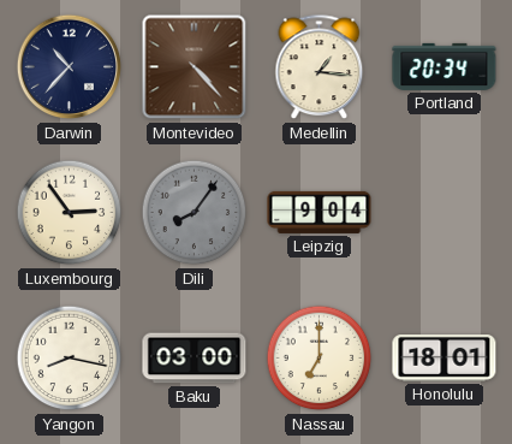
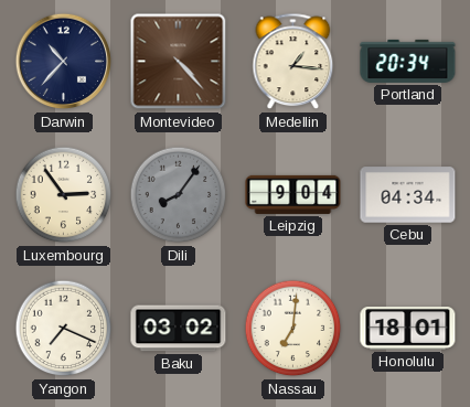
Cebu: none -> 04:34
Yangon: 8:17 -> 7:19
Baku: 03:00 -> 03:02
Nassau: 7:00 -> 7:01
